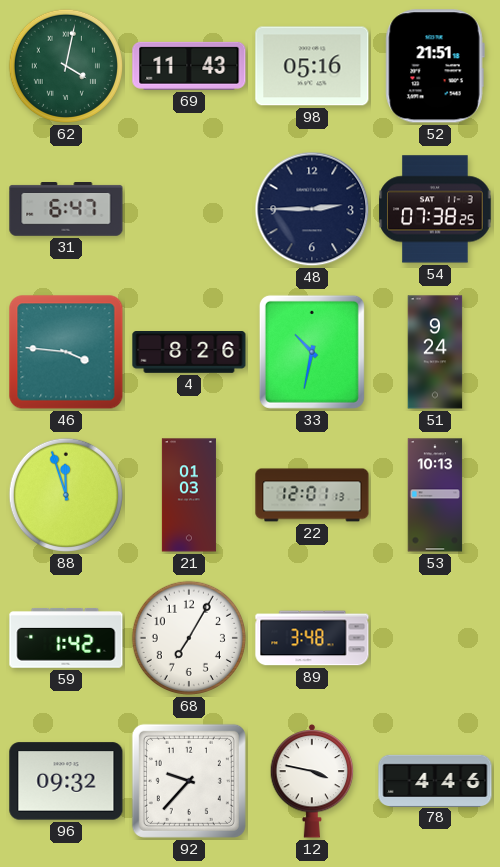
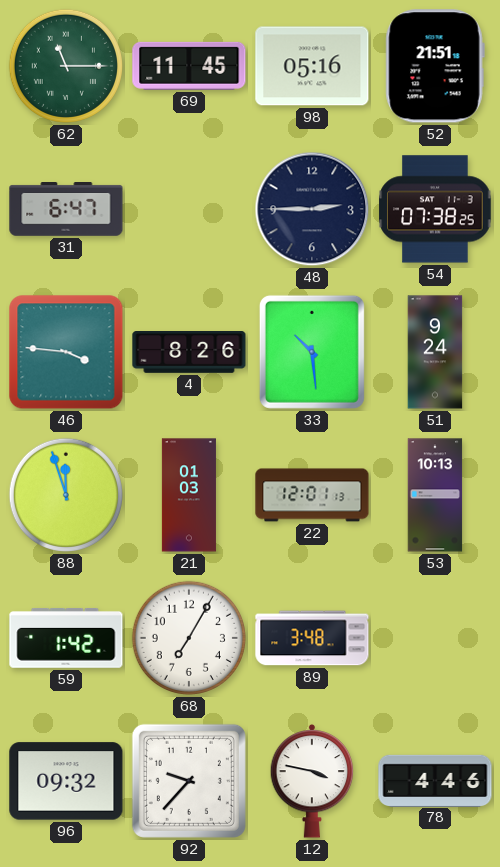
62: 4:02 -> 11:15
69: 11:43 -> 11:45
33: 10:32 -> 10:29
